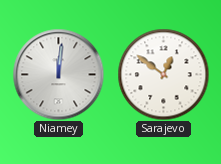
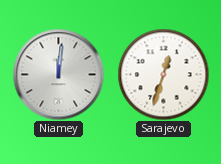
Sarajevo: 12:51 -> 12:33
